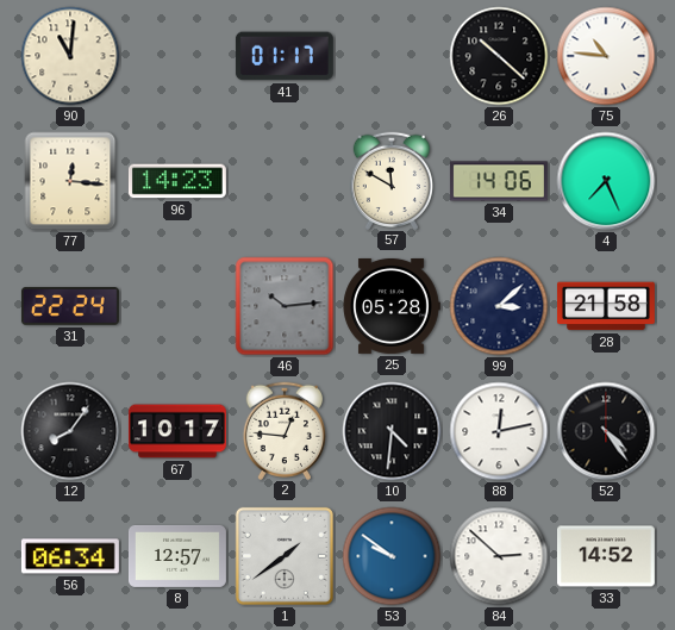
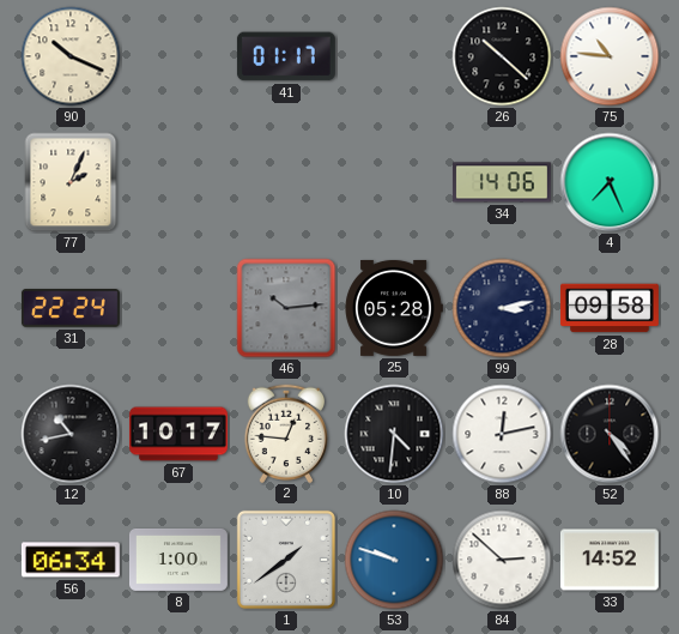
90: 11:01 -> 10:19
77: 12:16 -> 2:04
96: 14:23 -> none
57: 11:50 -> none
99: 3:08 -> 3:13
28: 21:58 -> 09:58
12: 8:06 -> 10:43
8: 12:57 -> 1:00
53: 9:51 -> 9:48
